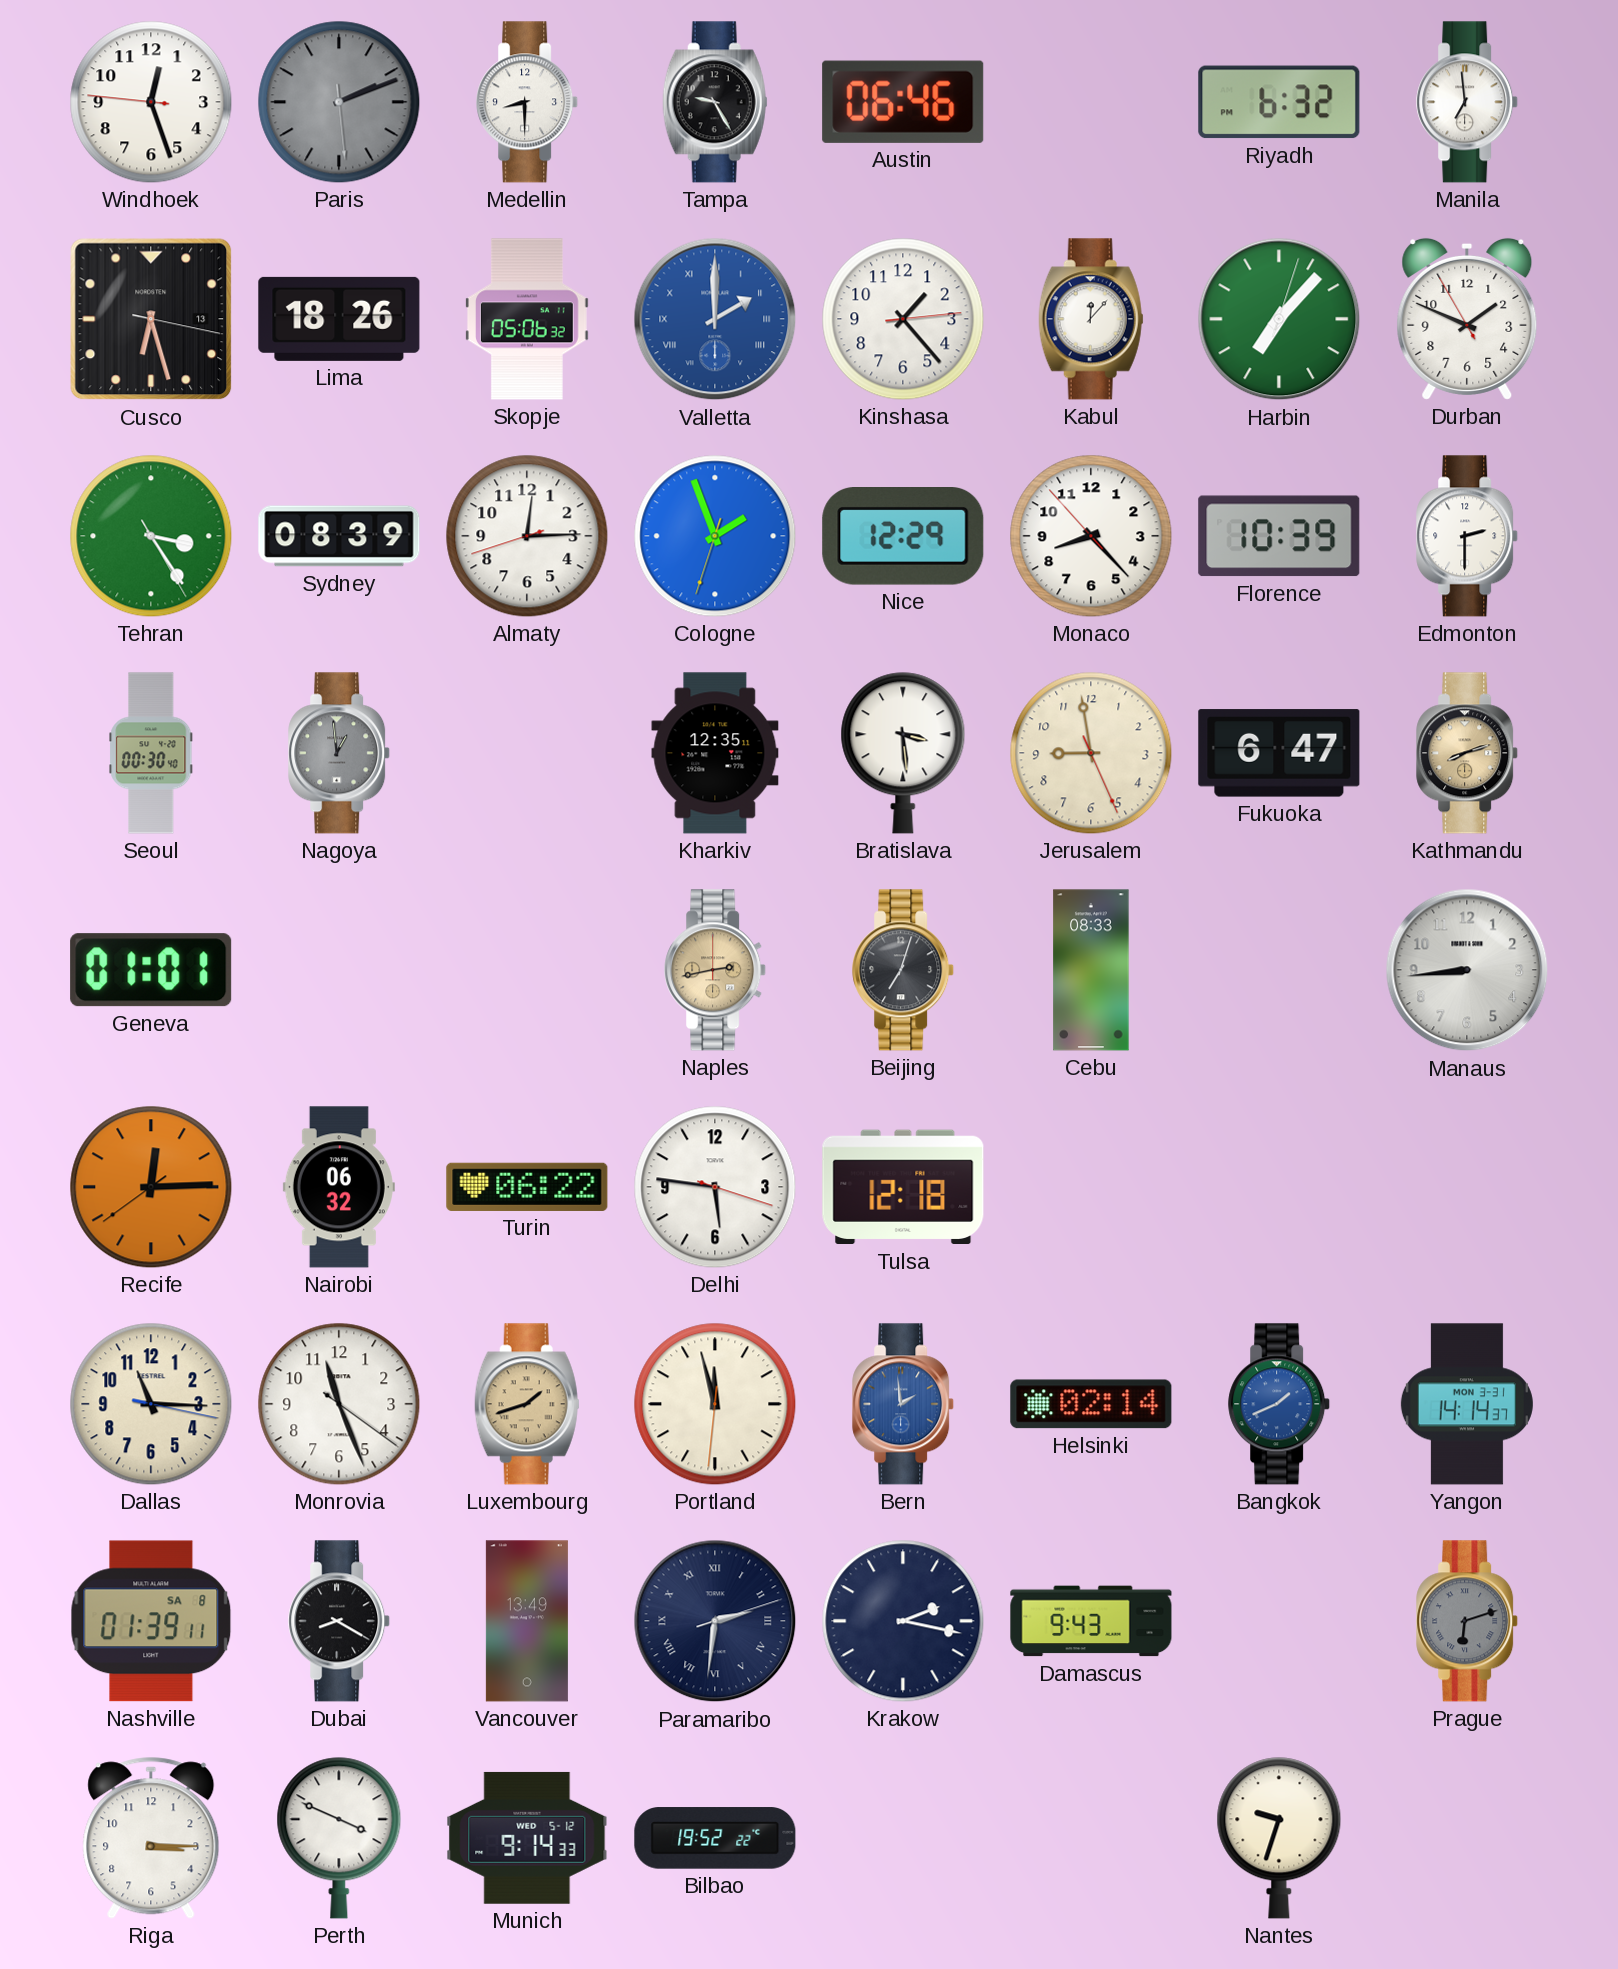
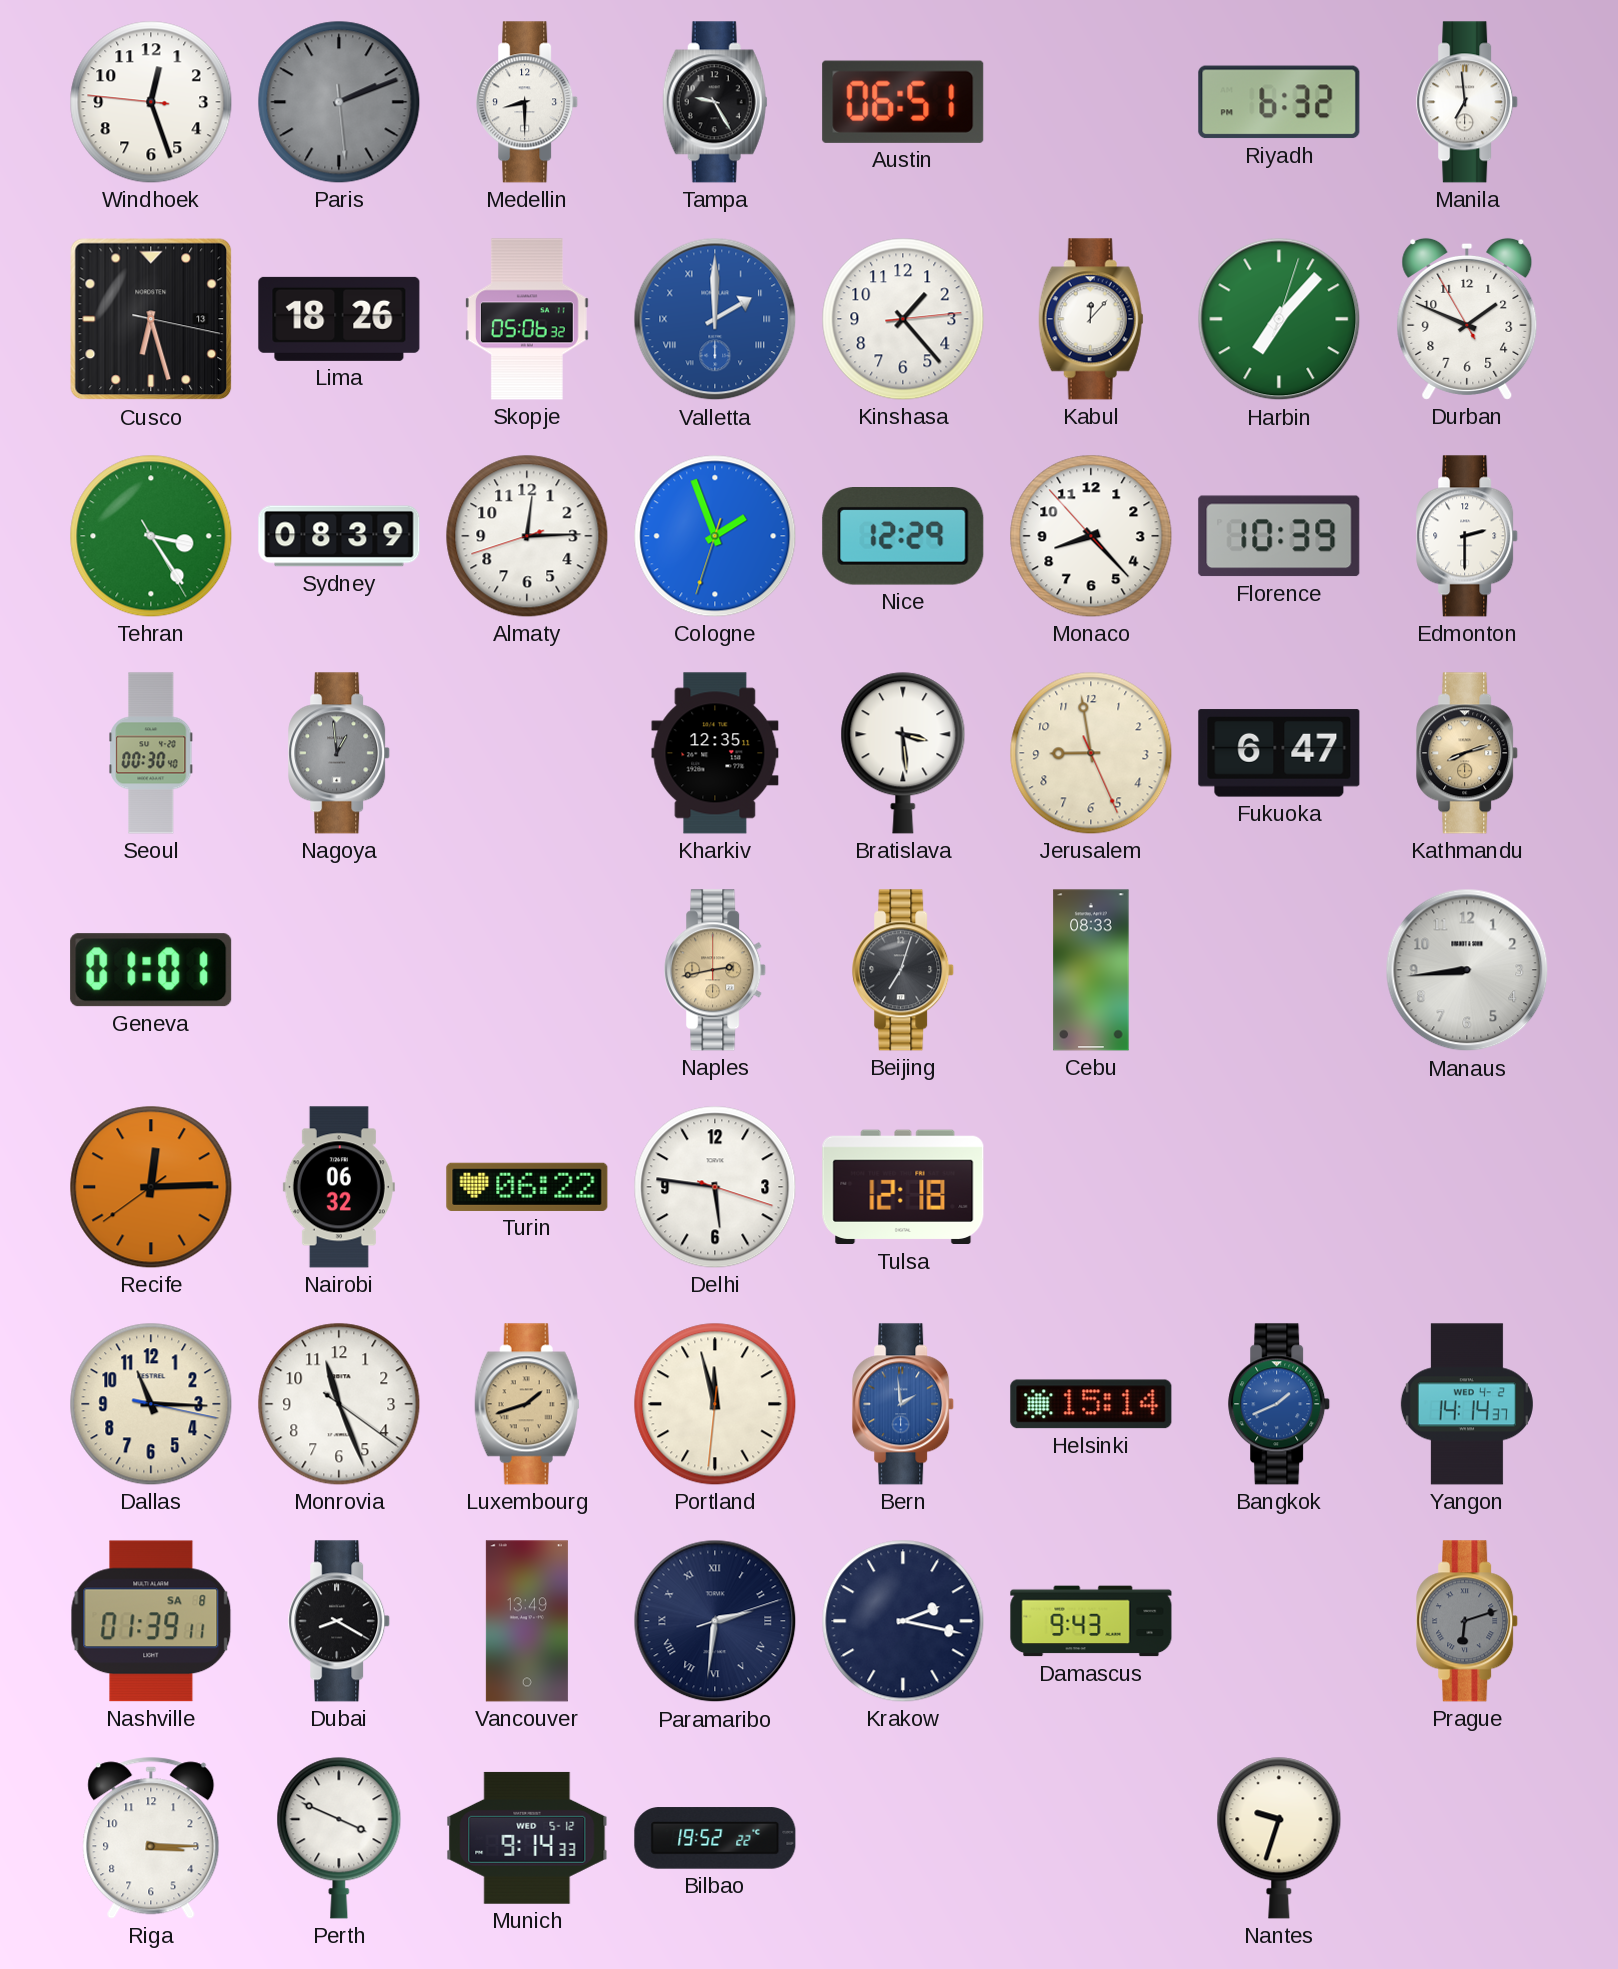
Austin: 06:46 -> 06:51
Helsinki: 02:14 -> 15:14
Yangon date: MON 3-31 -> WED 4-2
